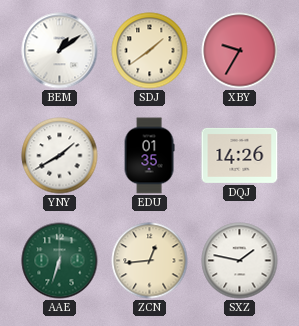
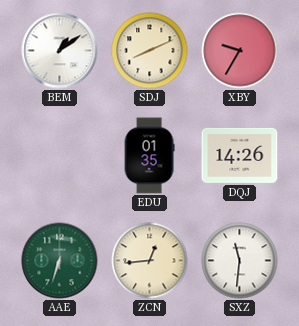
SDJ: 1:39 -> 8:11
YNY: 1:40 -> none
SXZ: 1:47 -> 11:31
